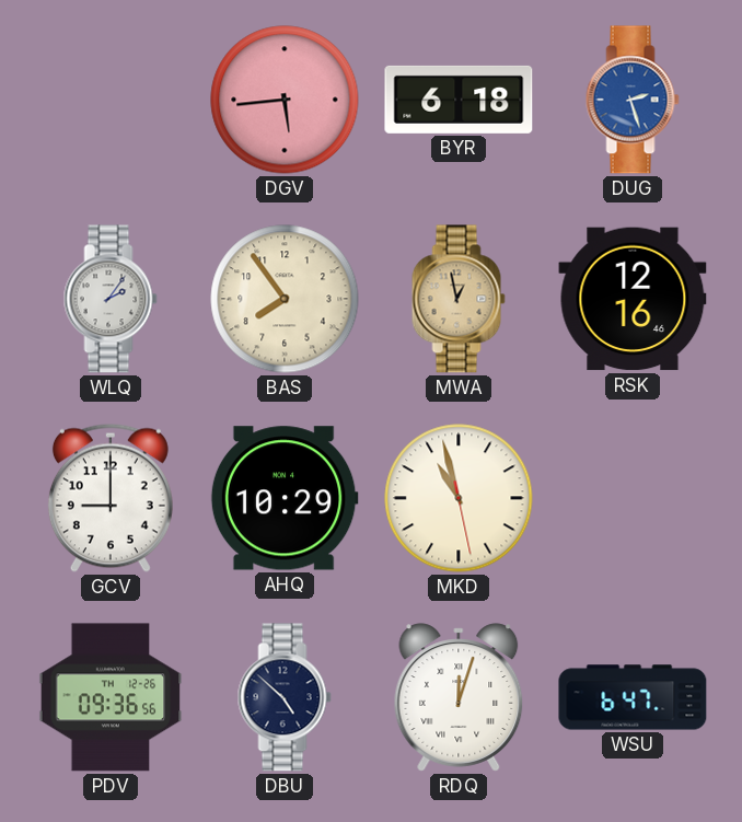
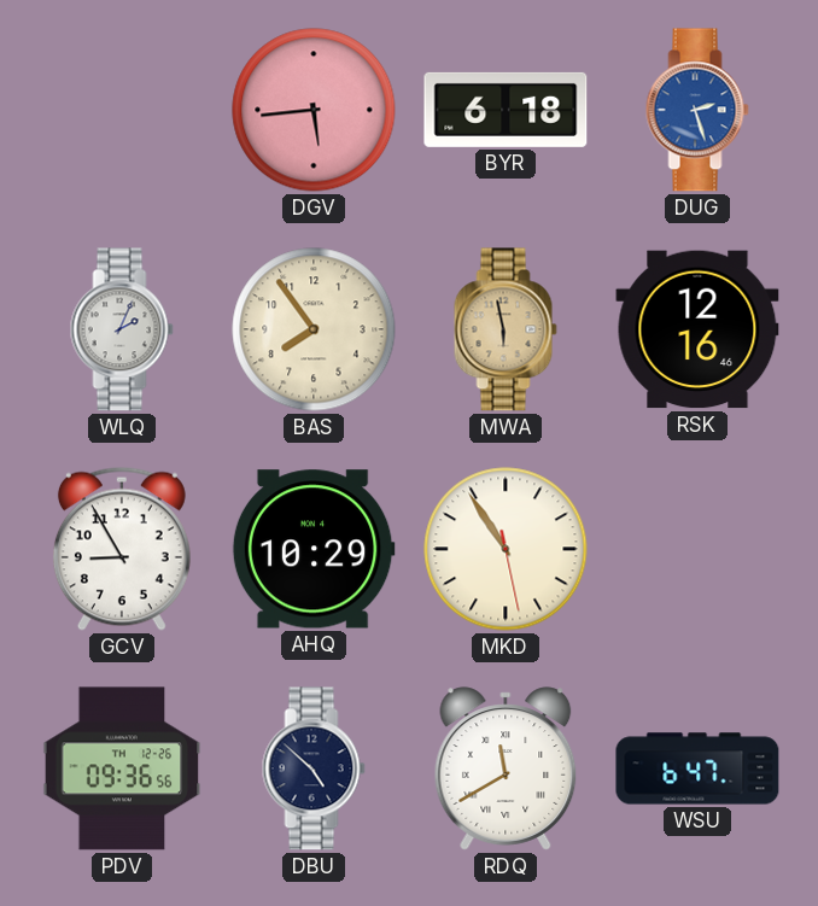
WLQ: 2:06 -> 2:04
MWA: 12:58 -> 5:58
GCV: 9:00 -> 8:55
MKD: 10:57 -> 10:54
RDQ: 12:03 -> 11:40
